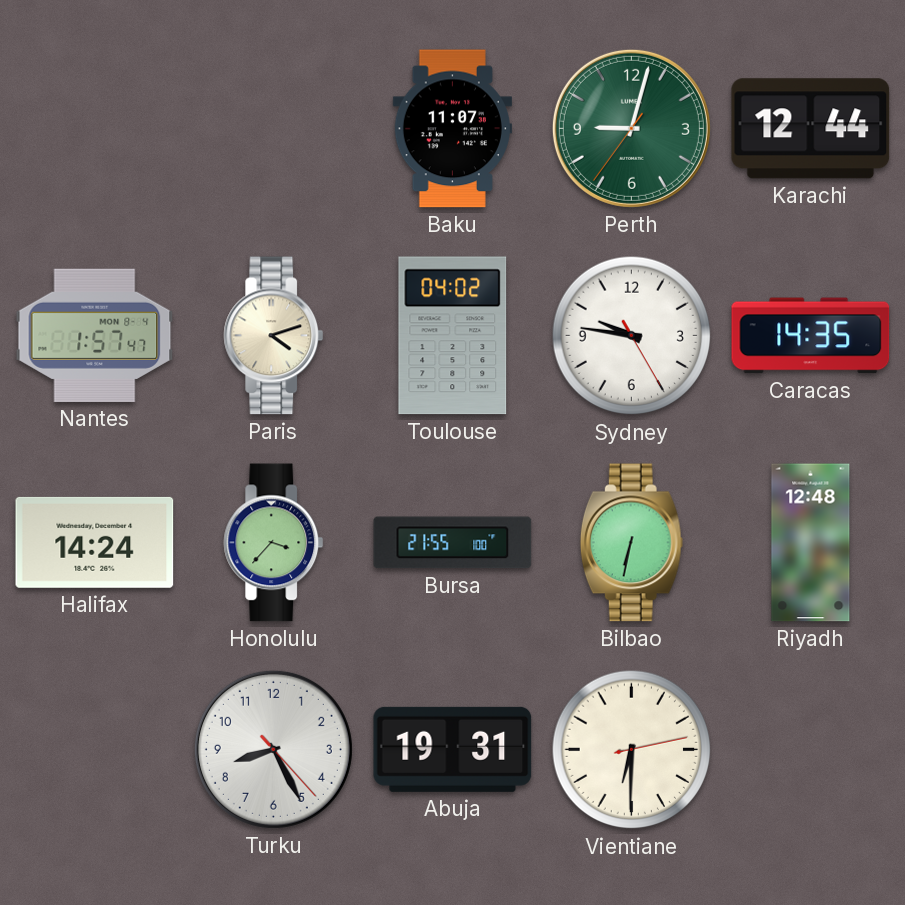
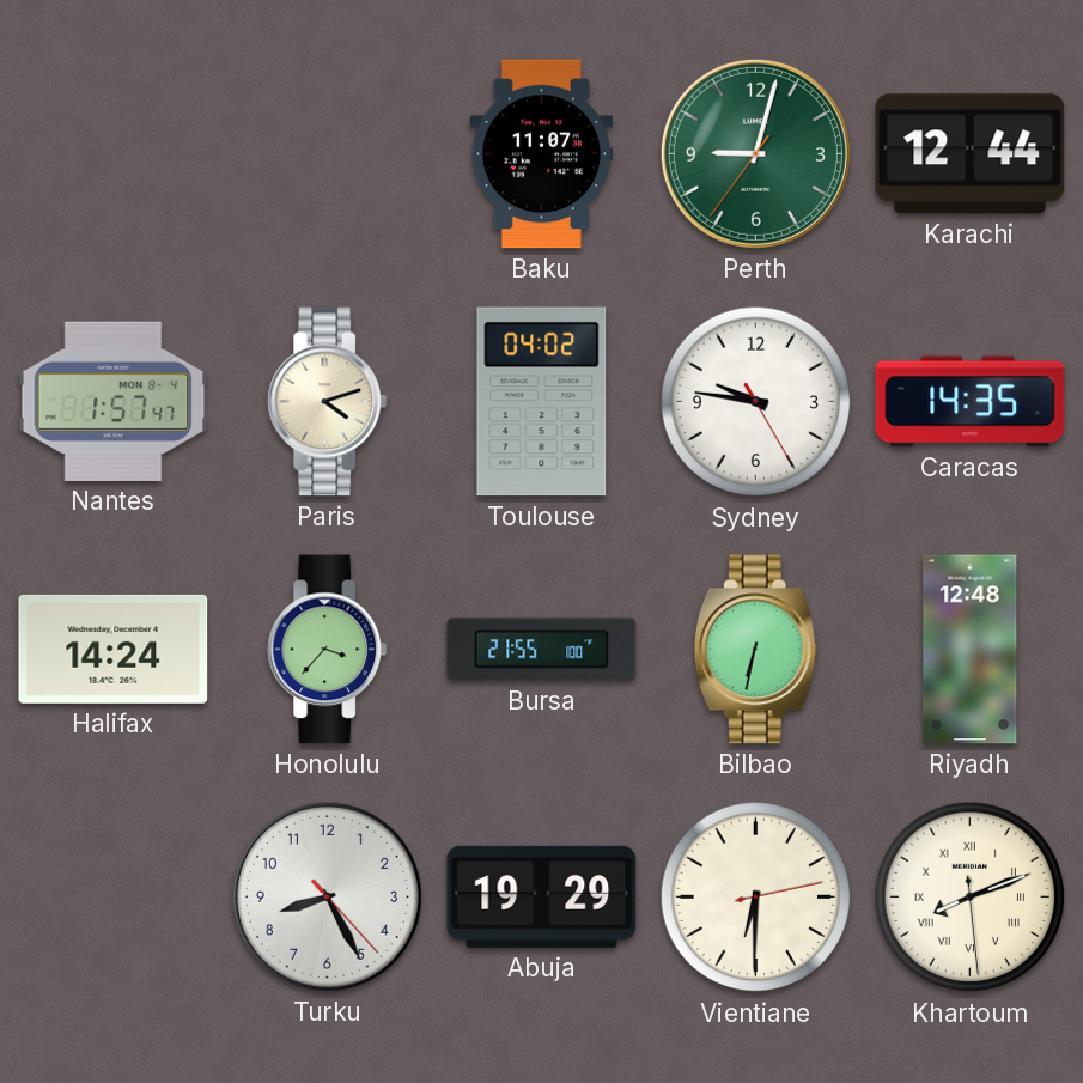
Abuja: 19:31 -> 19:29
Khartoum: none -> 8:11
